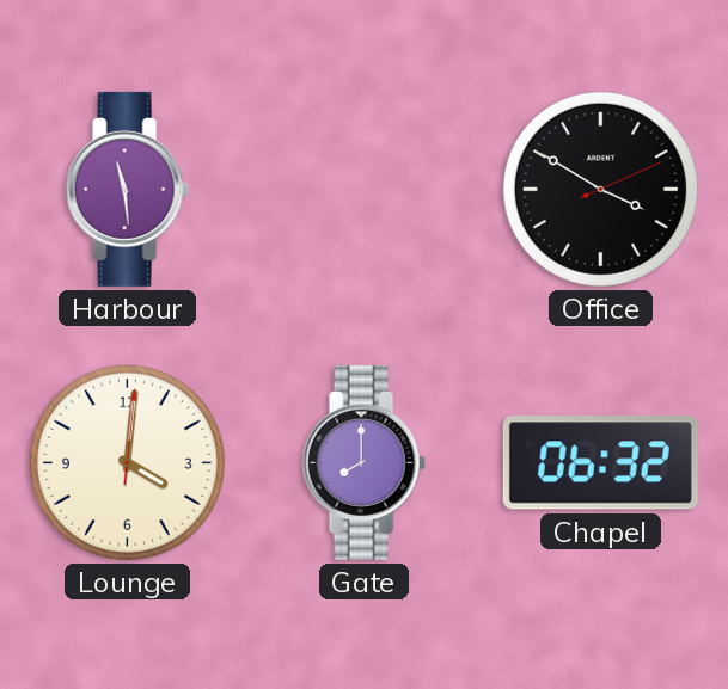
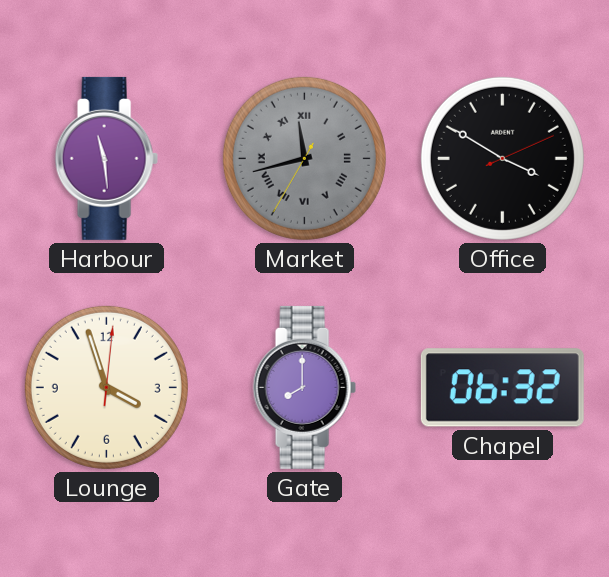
Market: none -> 11:42
Lounge: 4:01 -> 3:57
